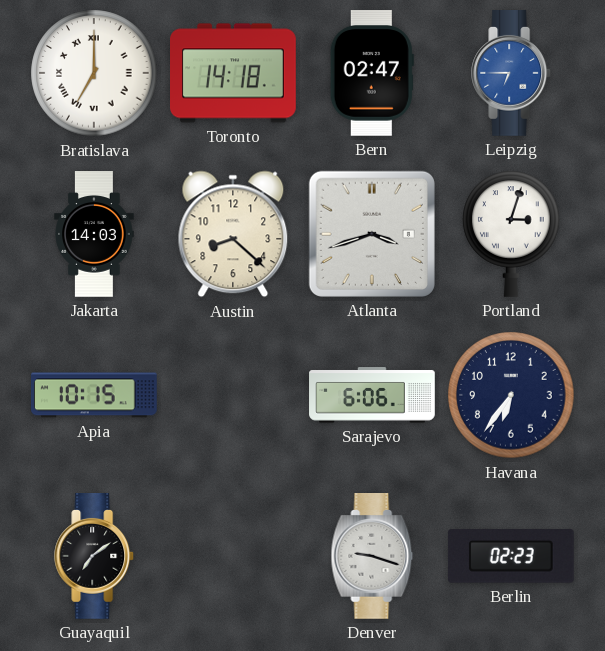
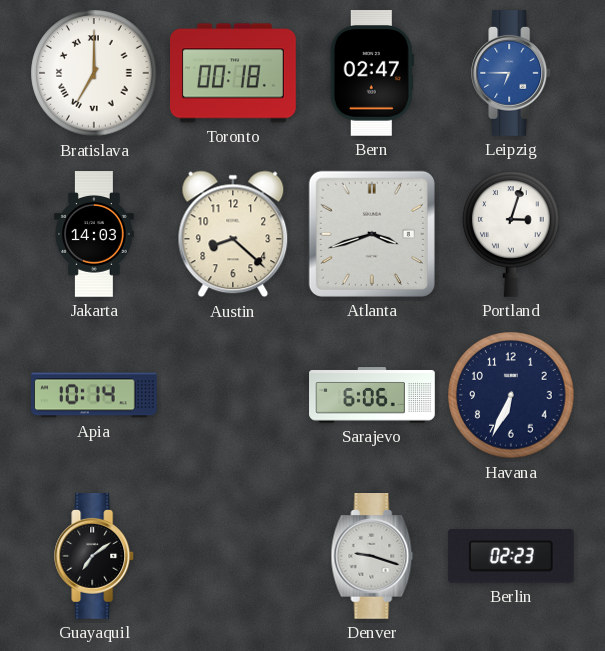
Toronto: 14:18 -> 00:18
Apia: 10:15 -> 10:14
Havana: 6:36 -> 6:34
